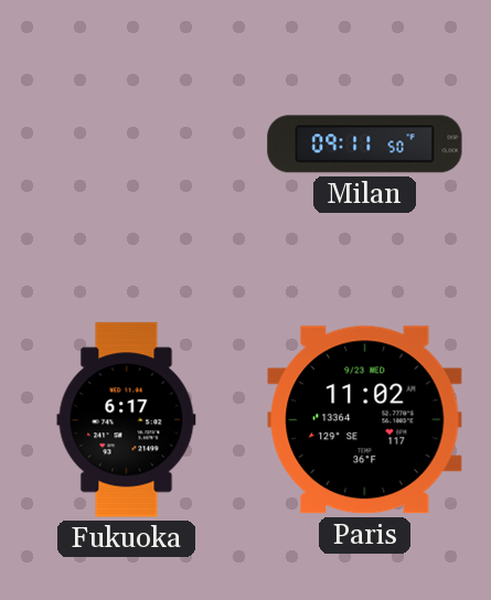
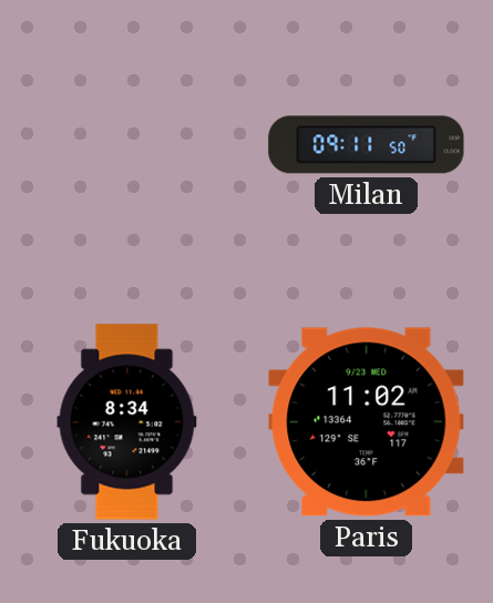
Fukuoka: 6:17 -> 8:34
